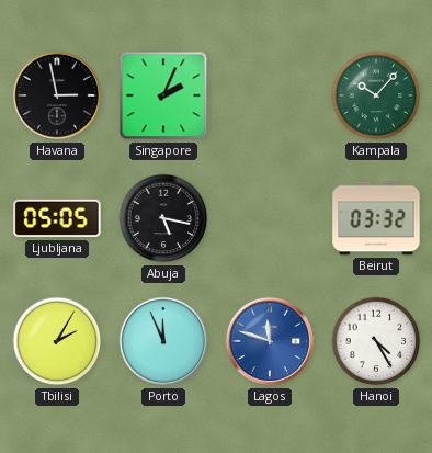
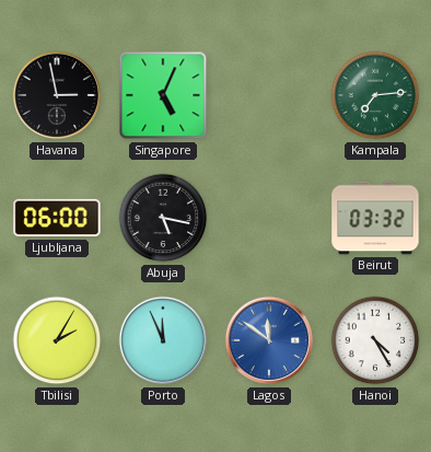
Singapore: 2:04 -> 5:04
Kampala: 10:07 -> 7:14
Ljubljana: 05:05 -> 06:00
Lagos: 11:48 -> 11:51
